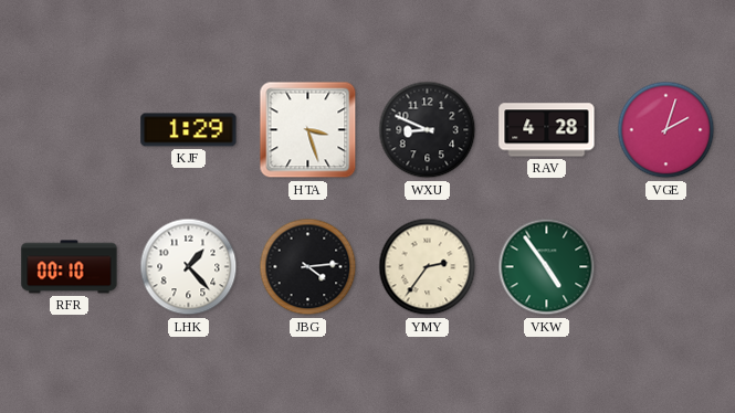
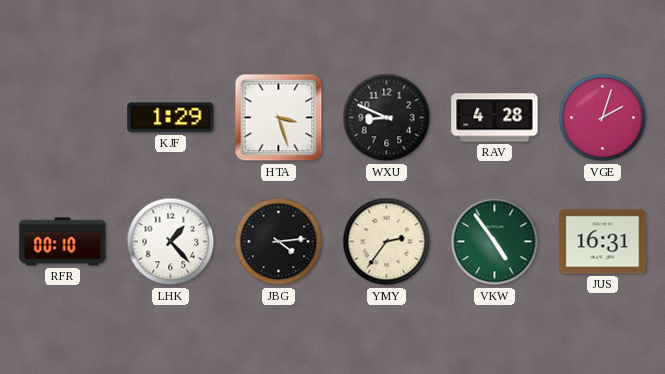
JUS: none -> 16:31
